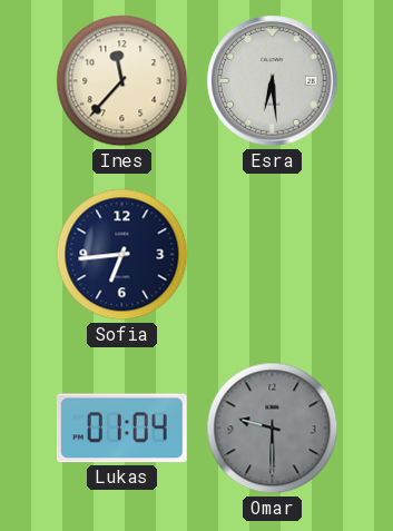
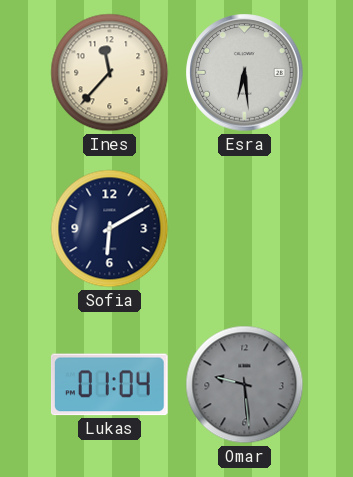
Sofia: 6:44 -> 6:10
Omar: 9:30 -> 9:29
